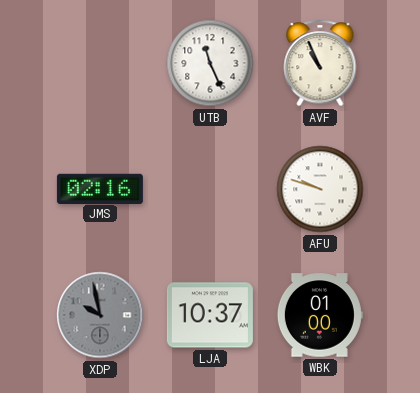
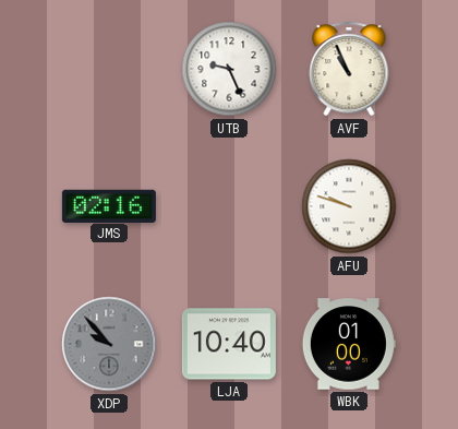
UTB: 11:26 -> 9:26
XDP: 9:58 -> 9:53
LJA: 10:37 -> 10:40
